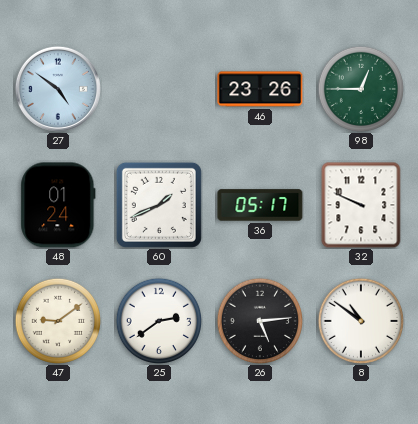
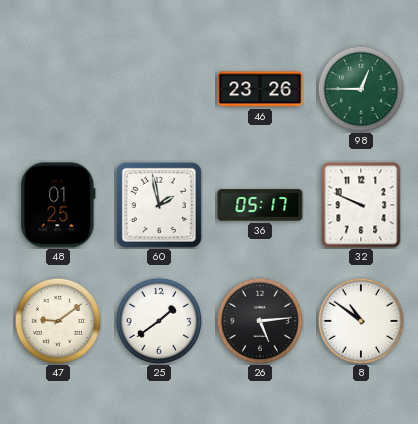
27: 4:51 -> none
48: 01:24 -> 01:25
60: 1:41 -> 1:58
25: 2:39 -> 1:39
